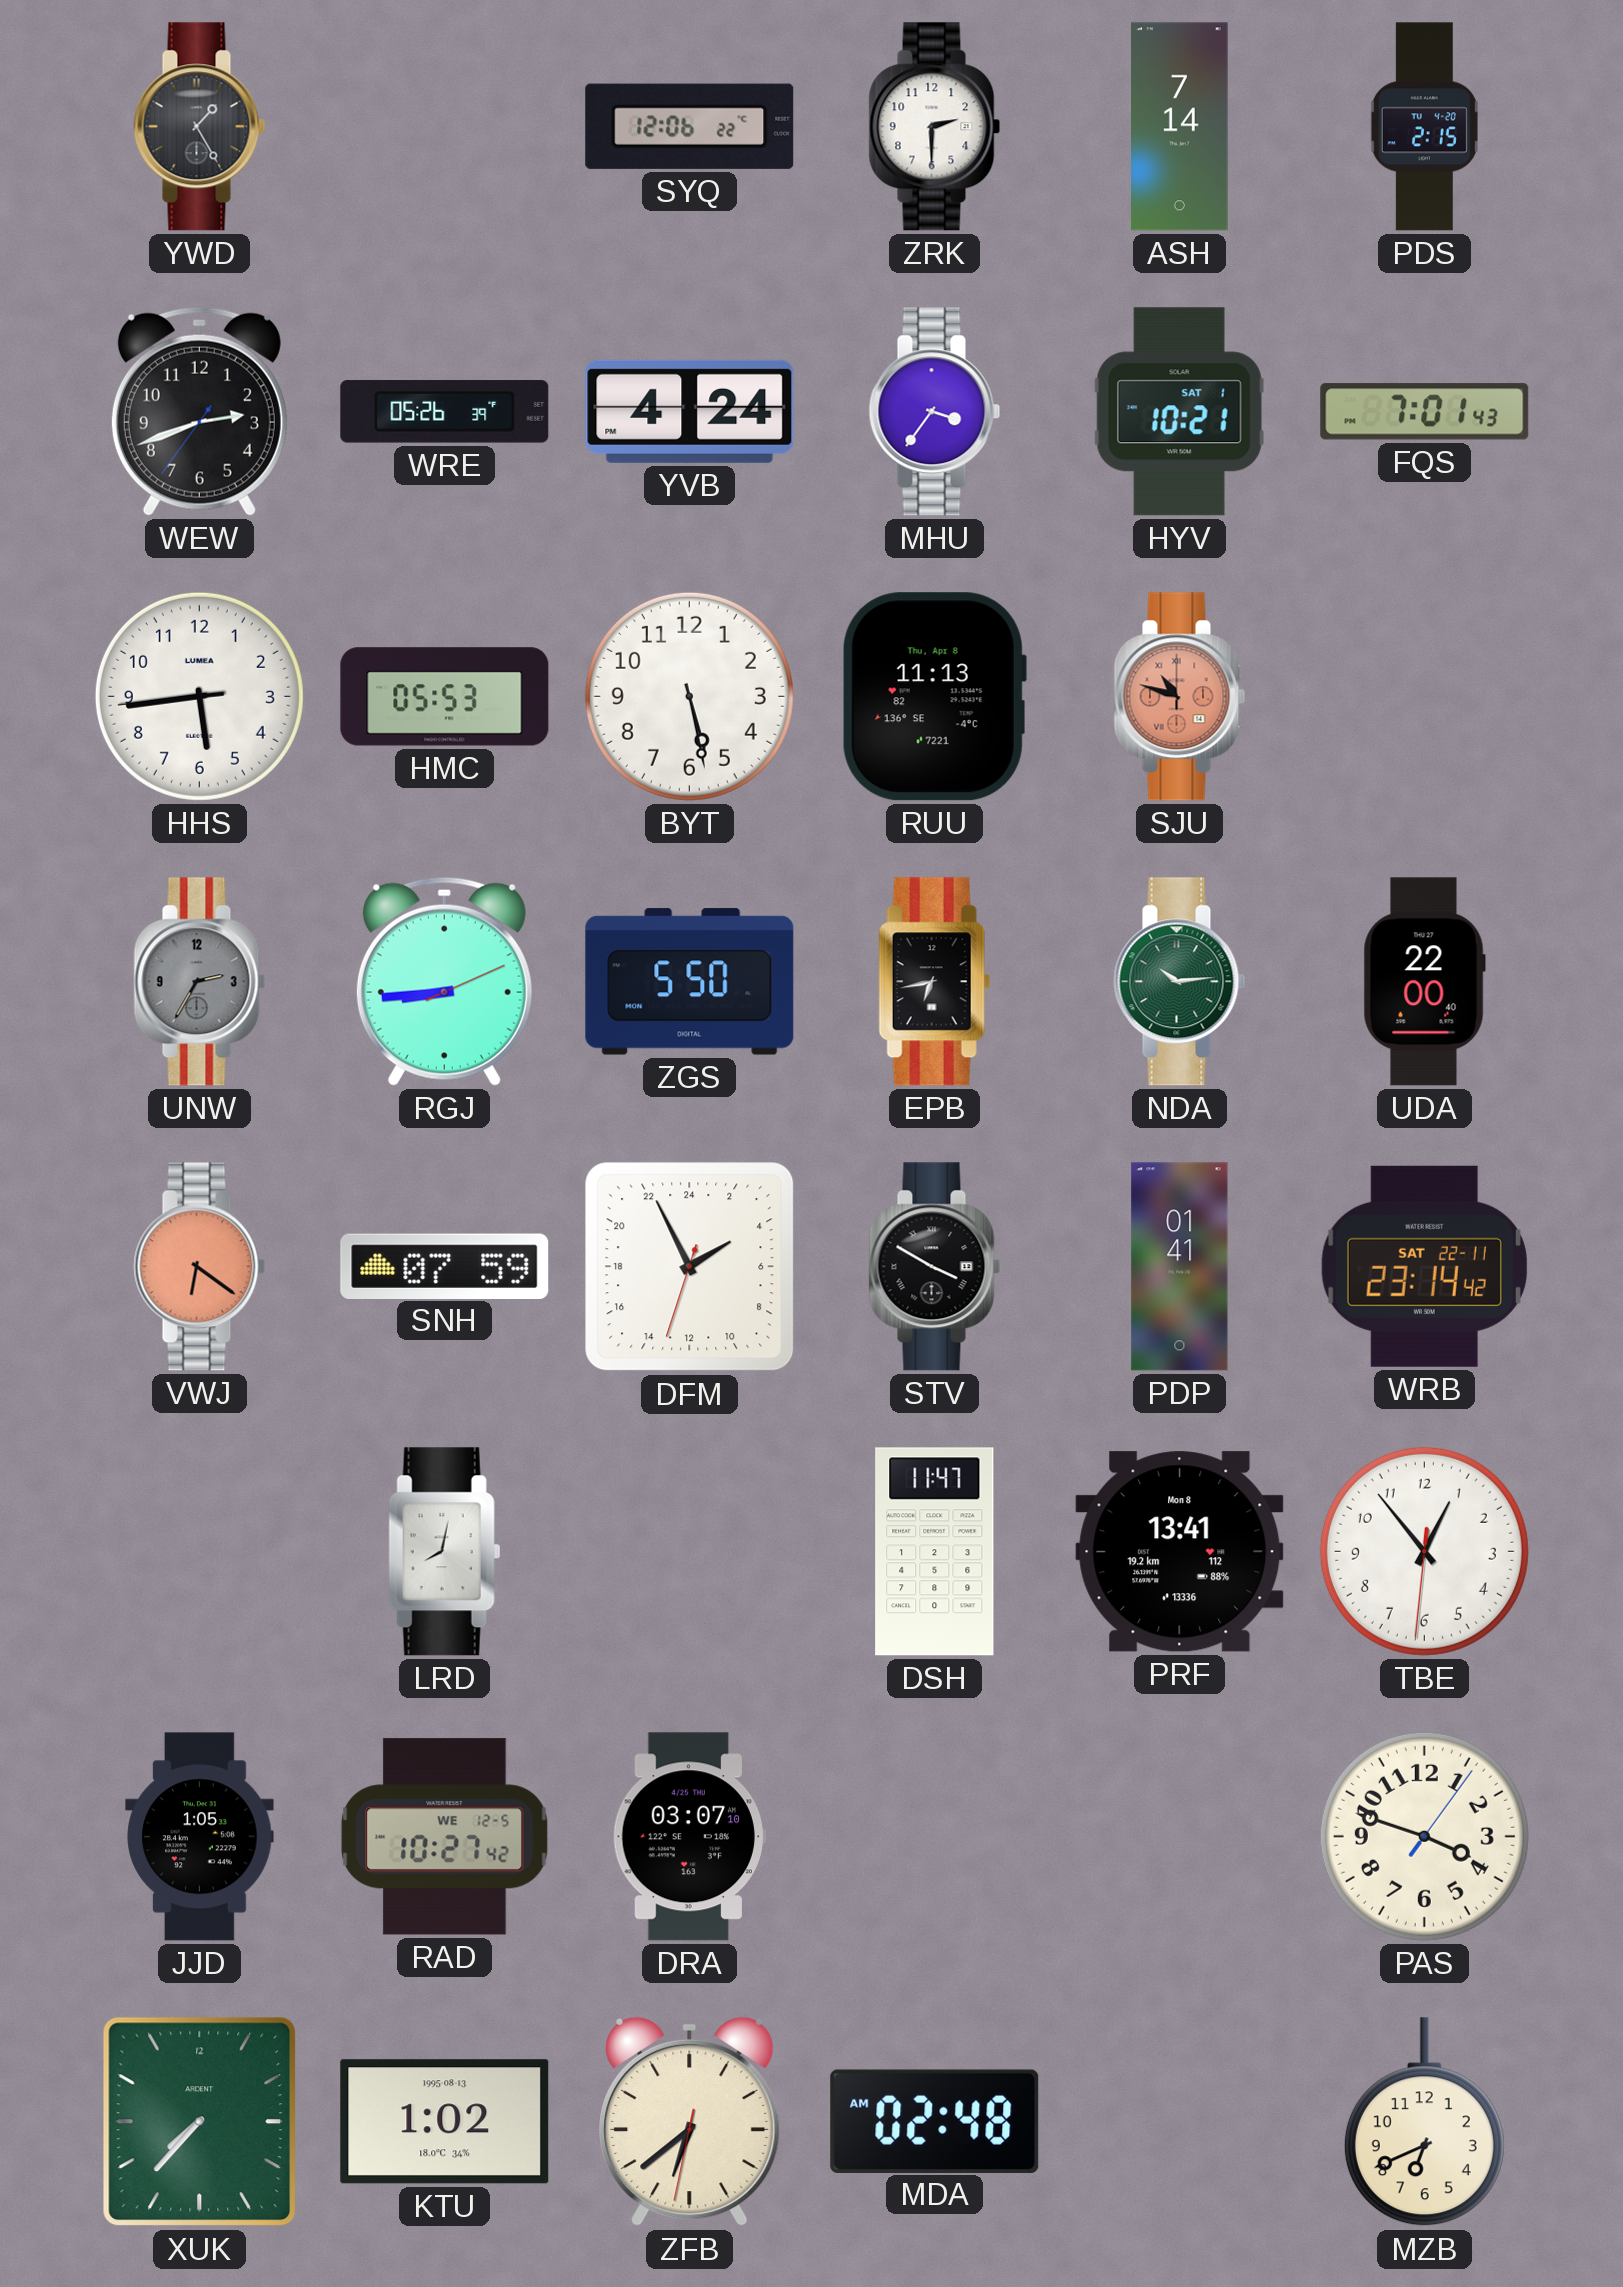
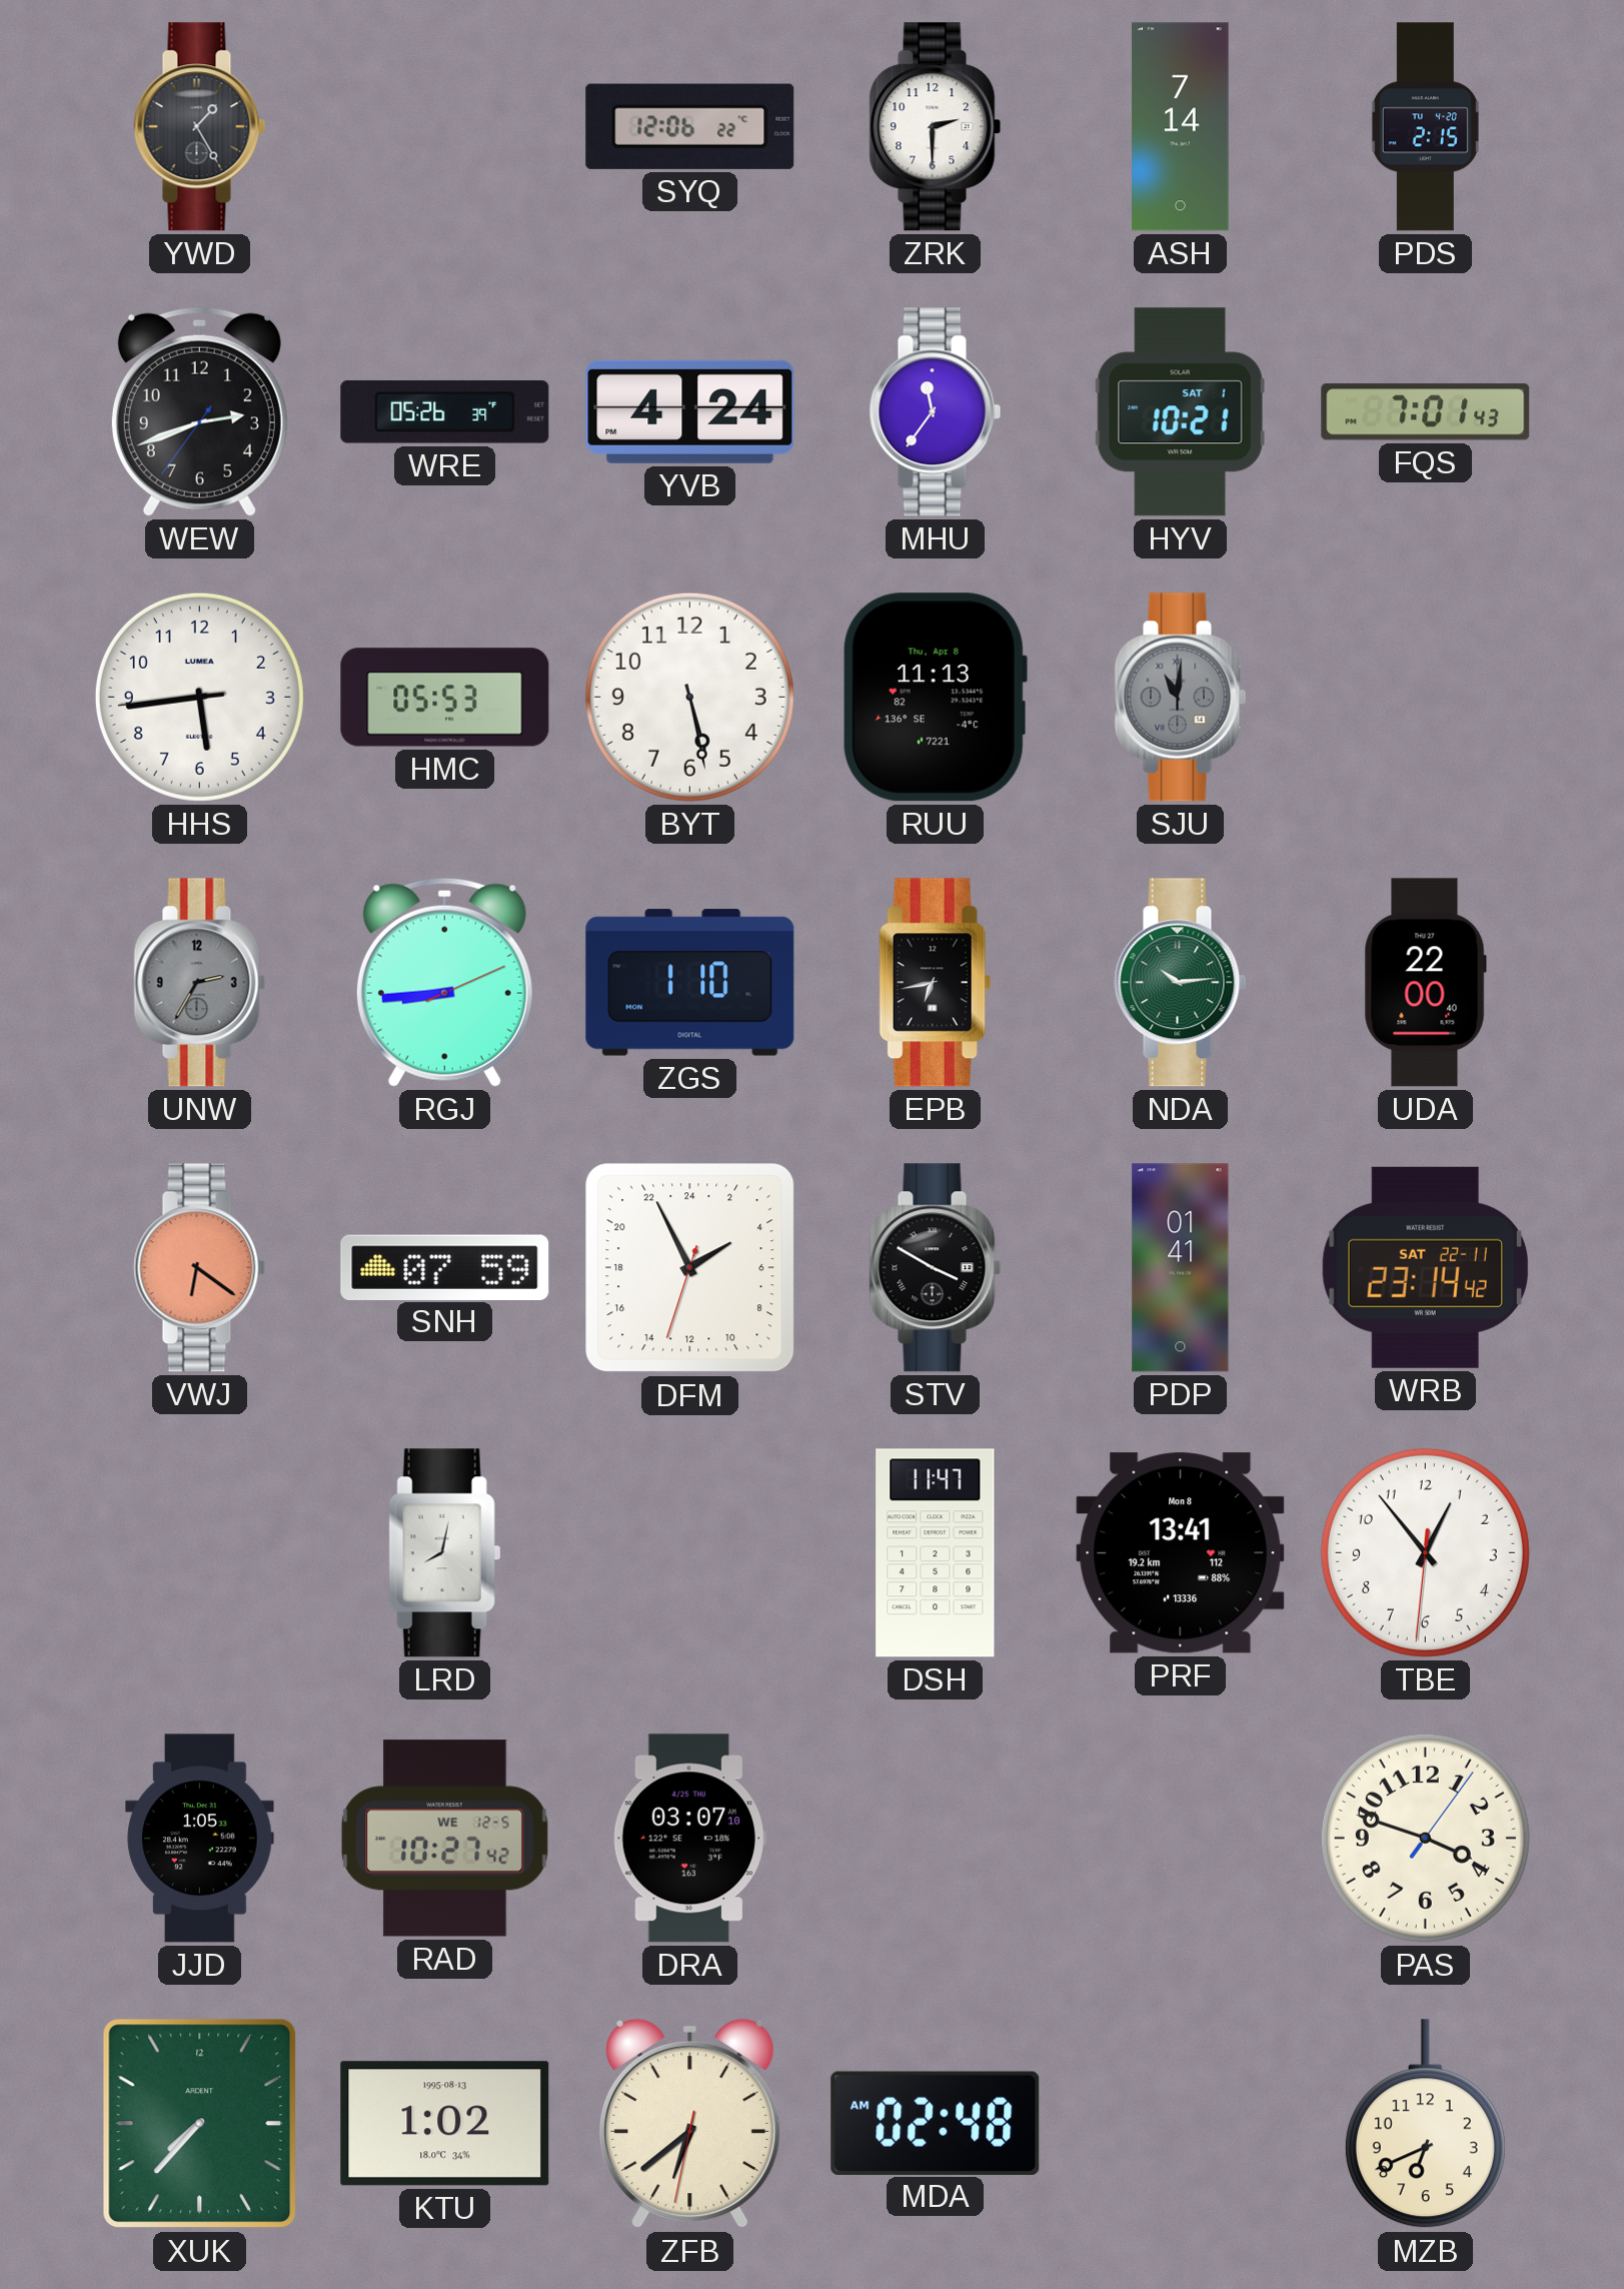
MHU: 3:36 -> 11:36
SJU: 10:48 -> 11:01
SJU dial: salmon -> grey
ZGS: 5:50 -> 1:10
